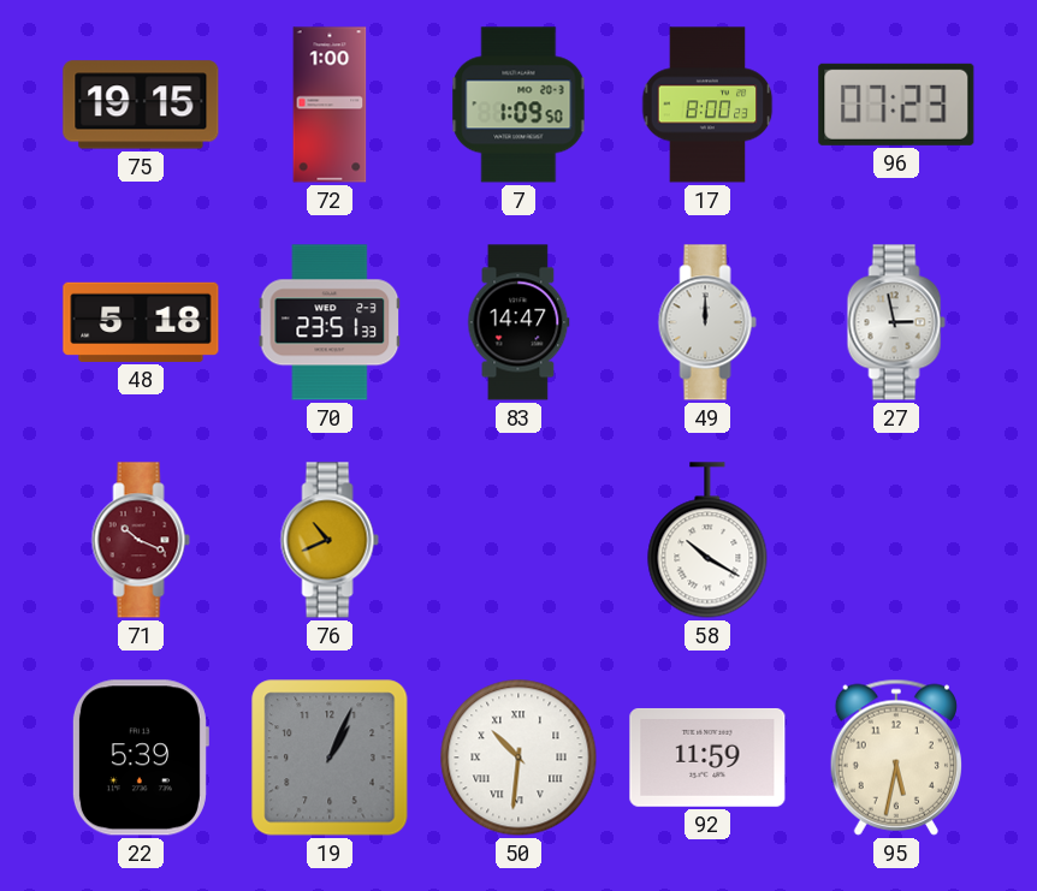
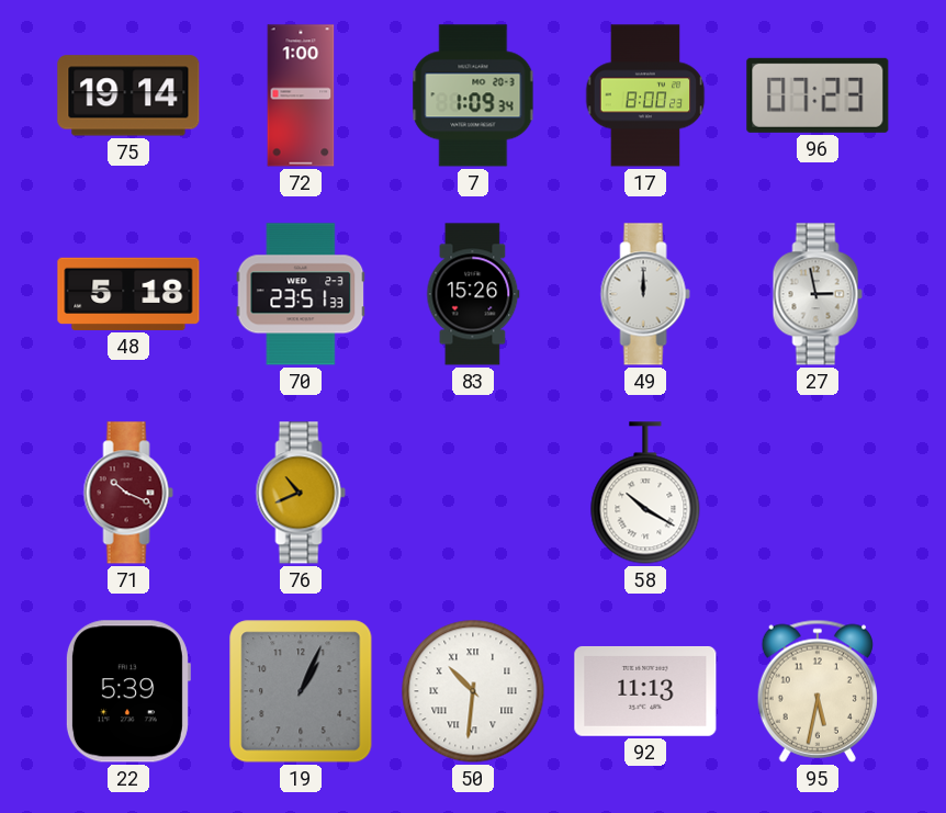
75: 19:15 -> 19:14
7: 1:09:50 -> 1:09:34
83: 14:47 -> 15:26
92: 11:59 -> 11:13
